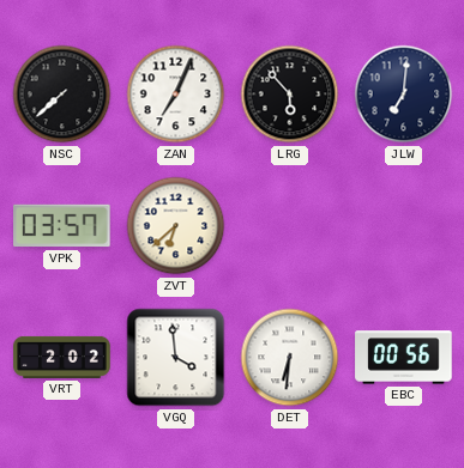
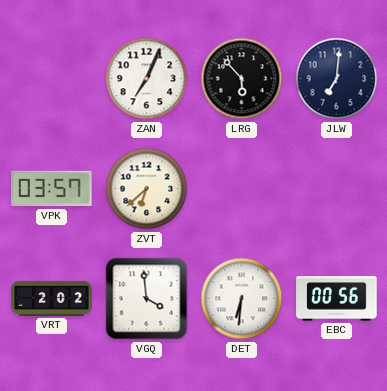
NSC: 7:38 -> none
